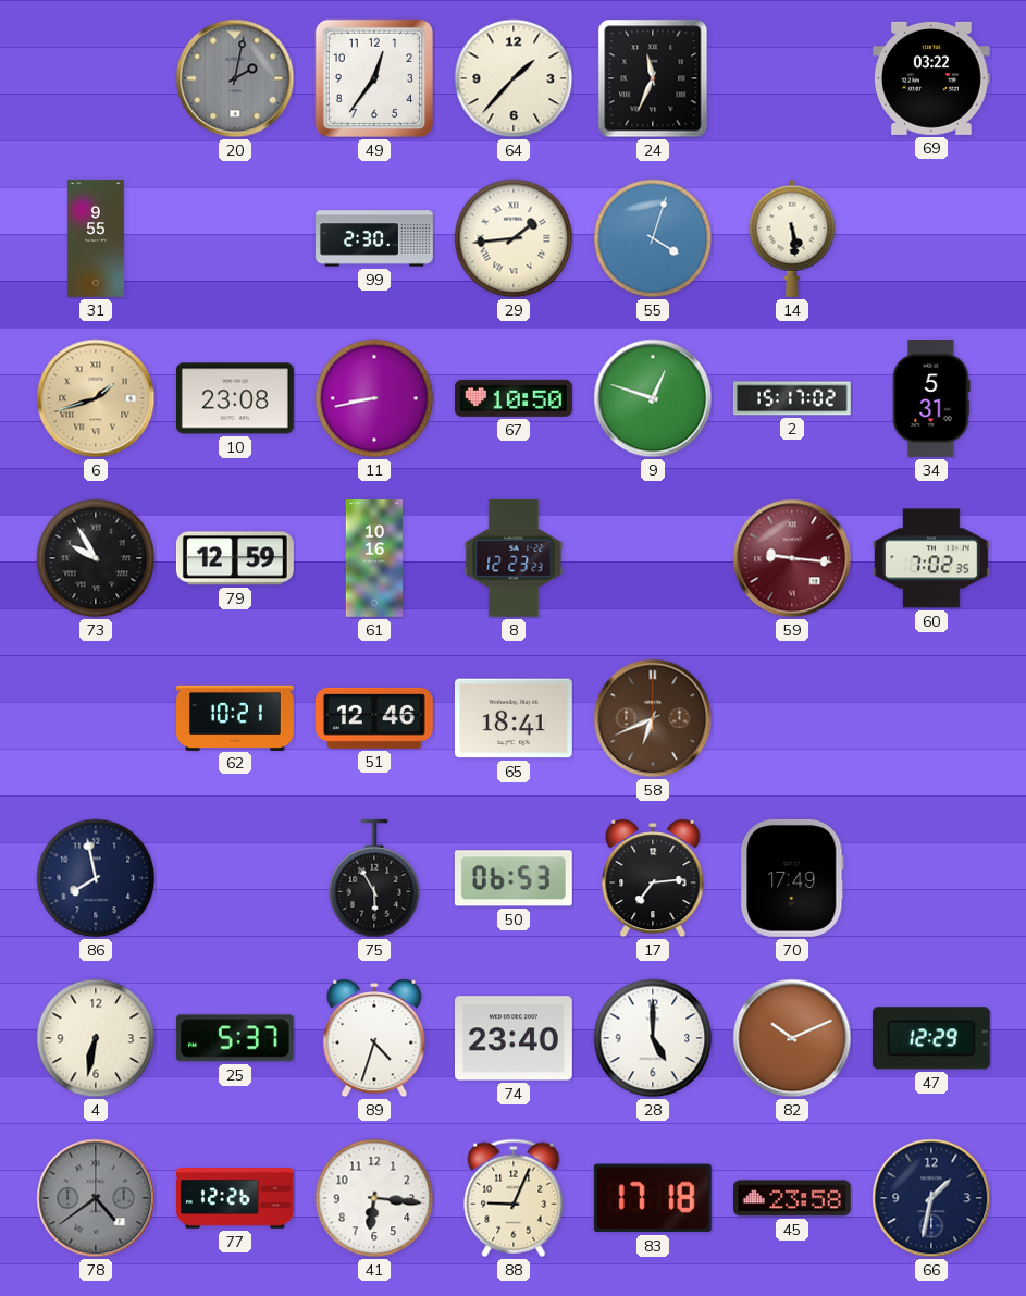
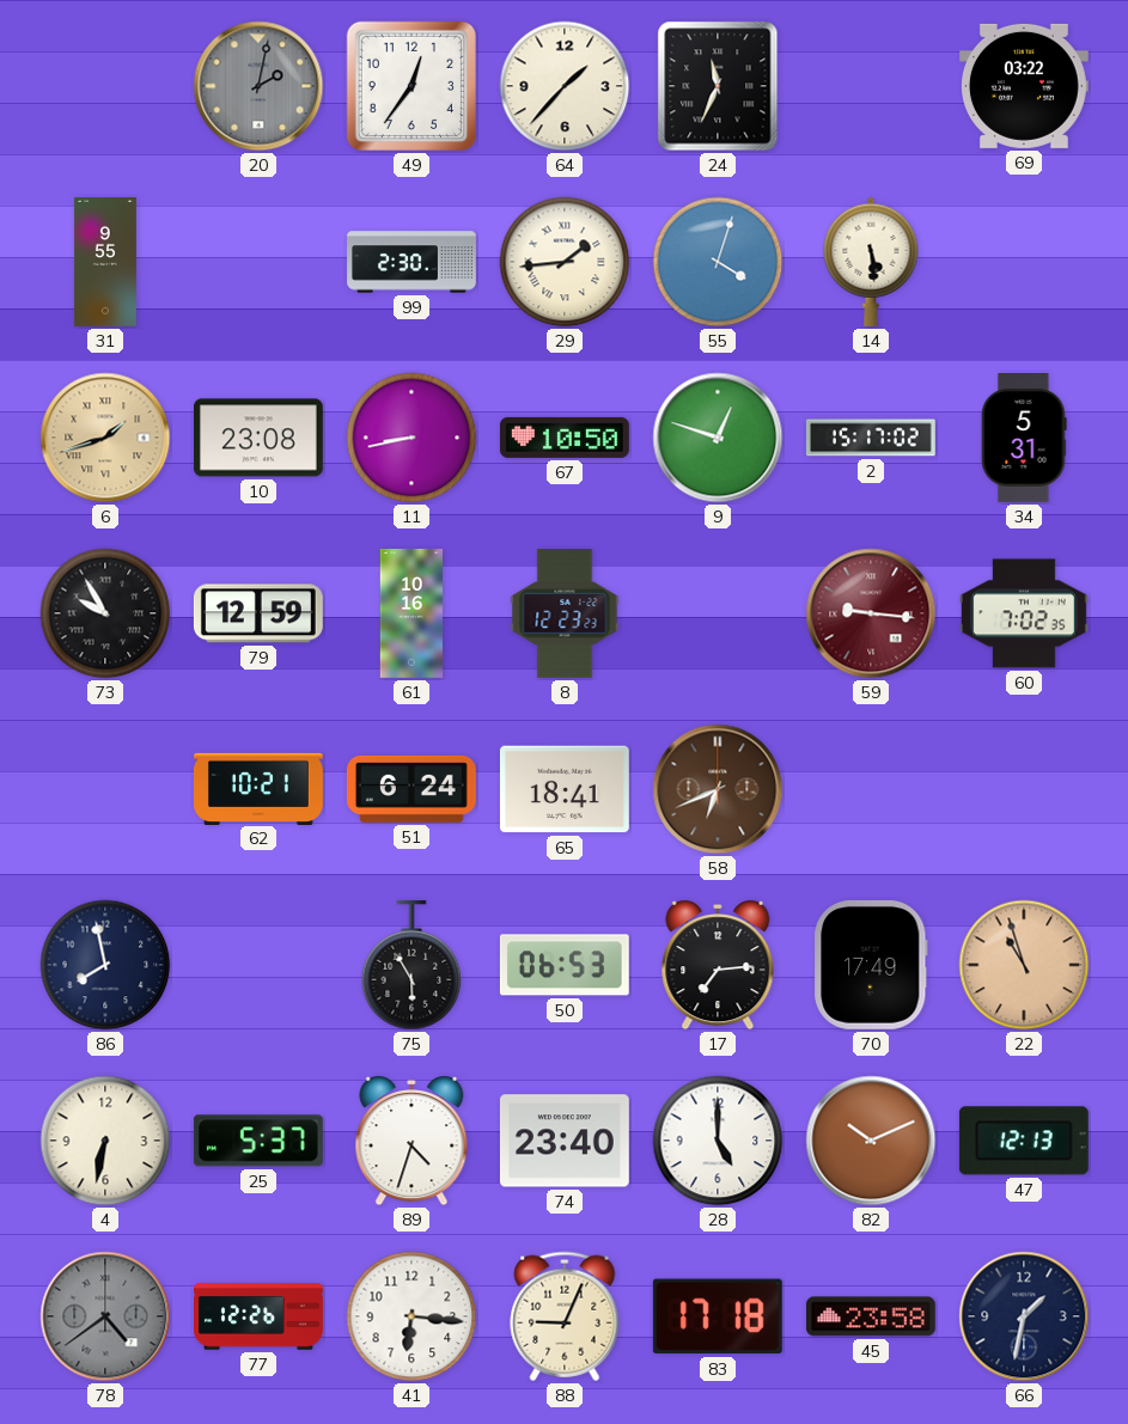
51: 12:46 -> 6:24
22: none -> 10:57
47: 12:29 -> 12:13
